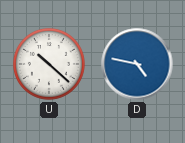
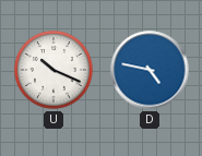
U: 10:22 -> 10:19
